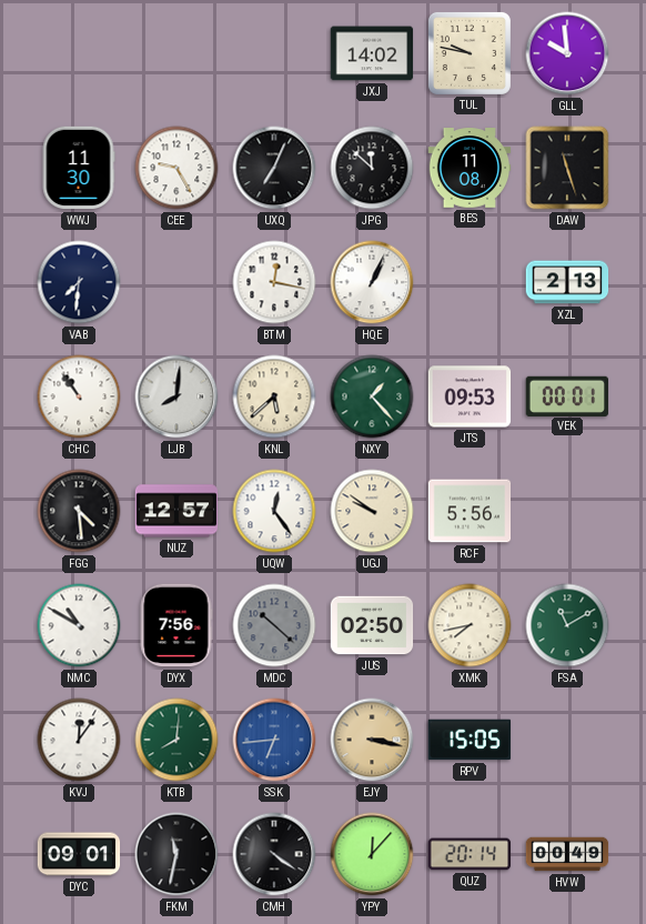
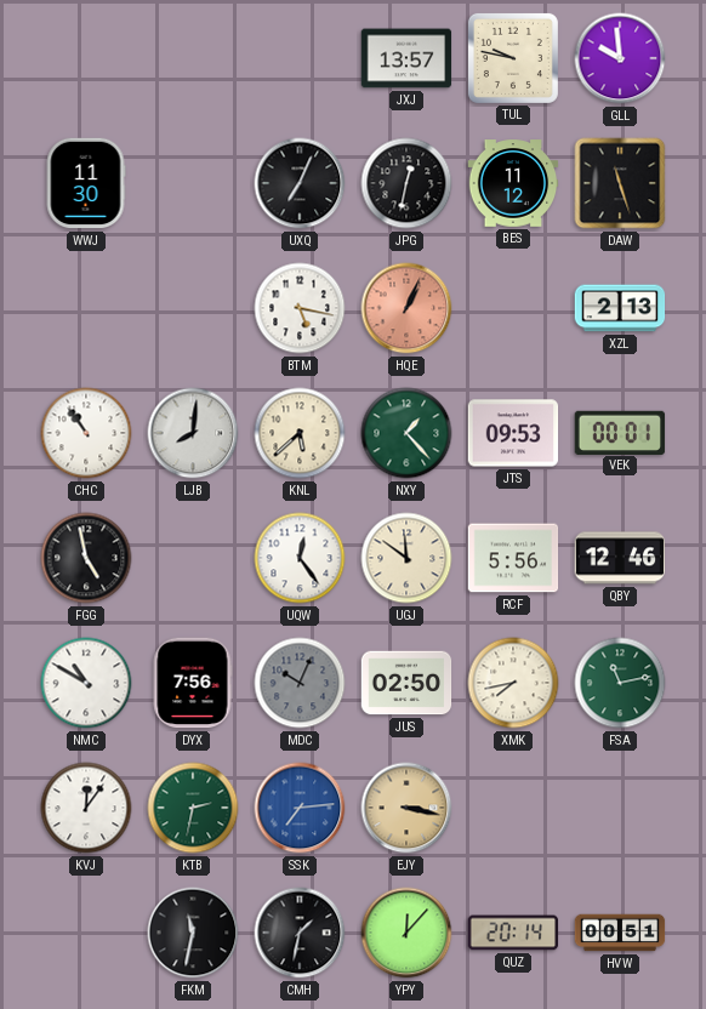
JXJ: 14:02 -> 13:57
CEE: 9:25 -> none
JPG: 11:52 -> 12:32
BES: 11:08 -> 11:12
VAB: 7:31 -> none
BTM: 12:17 -> 5:17
HQE dial: white -> salmon
FGG: 4:29 -> 4:58
NUZ: 12:57 -> none
UGJ: 9:51 -> 11:51
QBY: none -> 12:46
MDC: 10:22 -> 10:04
FSA: 11:10 -> 11:13
KTB: 8:01 -> 2:32
SSK: 6:44 -> 7:14
RPV: 15:05 -> none
DYC: 09:01 -> none
CMH: 4:21 -> 1:32
HVW: 00:49 -> 00:51
